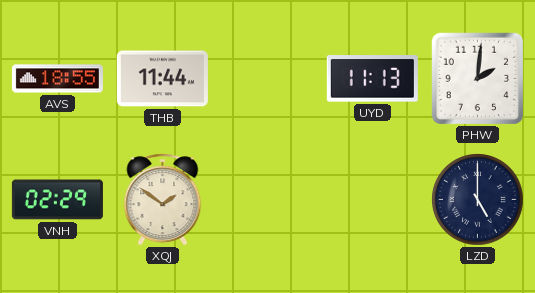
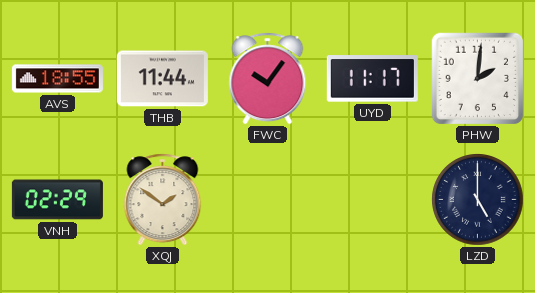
FWC: none -> 10:06
UYD: 11:13 -> 11:17
